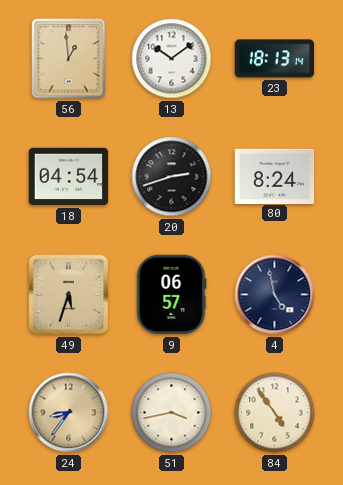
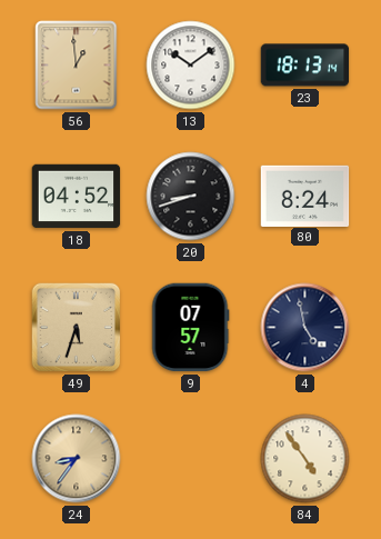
18: 04:54 -> 04:52
20: 2:42 -> 8:42
9: 06:57 -> 07:57
51: 3:43 -> none
